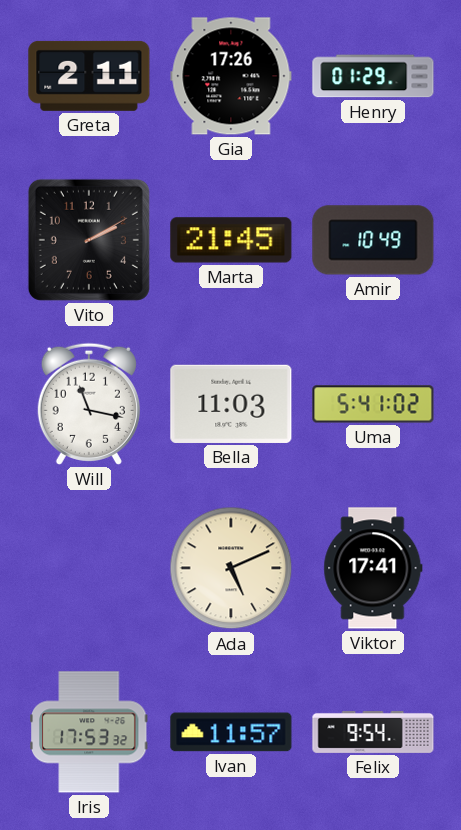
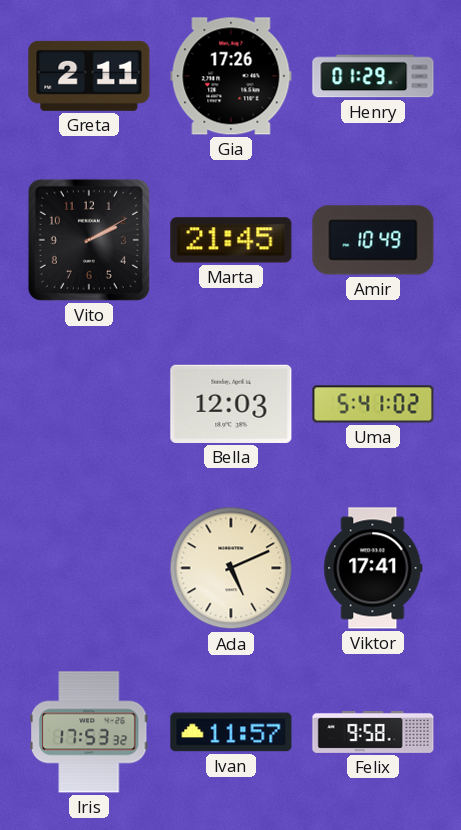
Will: 11:17 -> none
Bella: 11:03 -> 12:03
Felix: 9:54 -> 9:58
